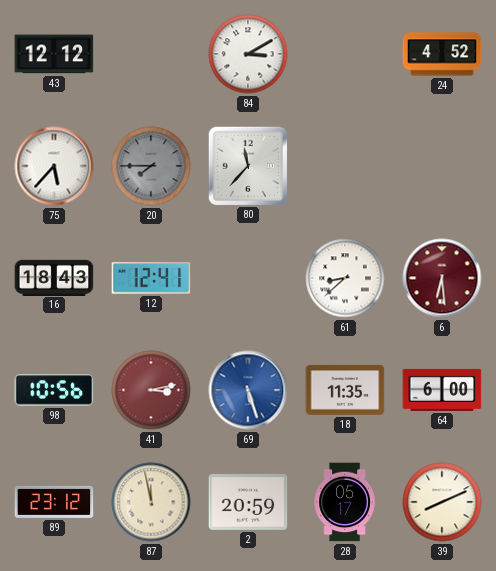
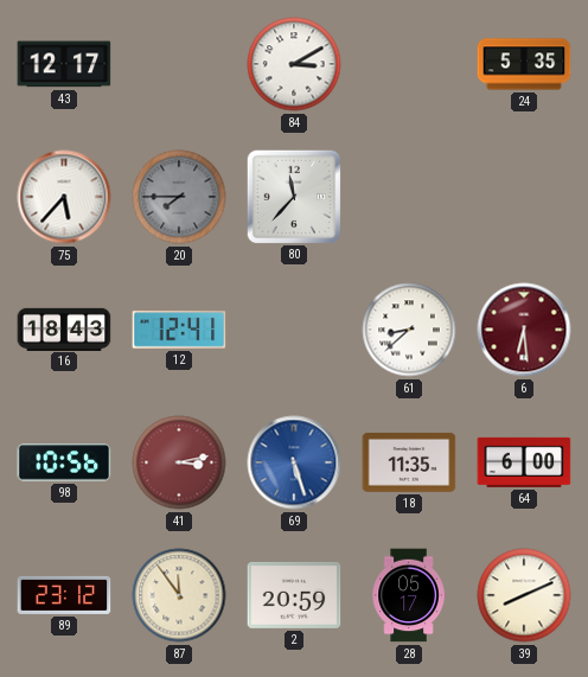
43: 12:12 -> 12:17
24: 4:52 -> 5:35
87: 11:58 -> 11:54
